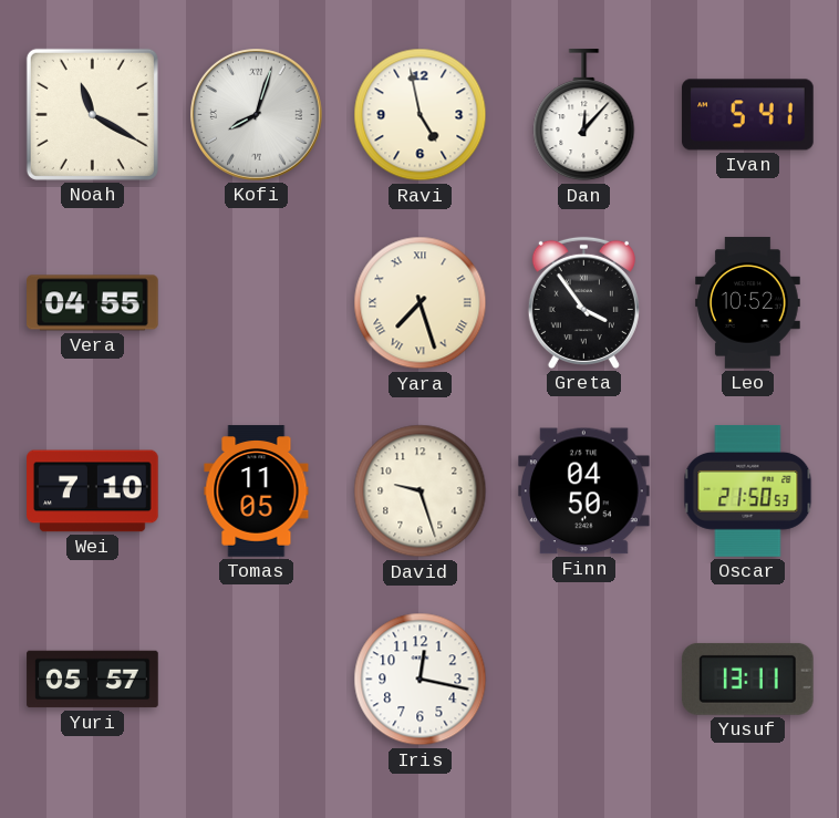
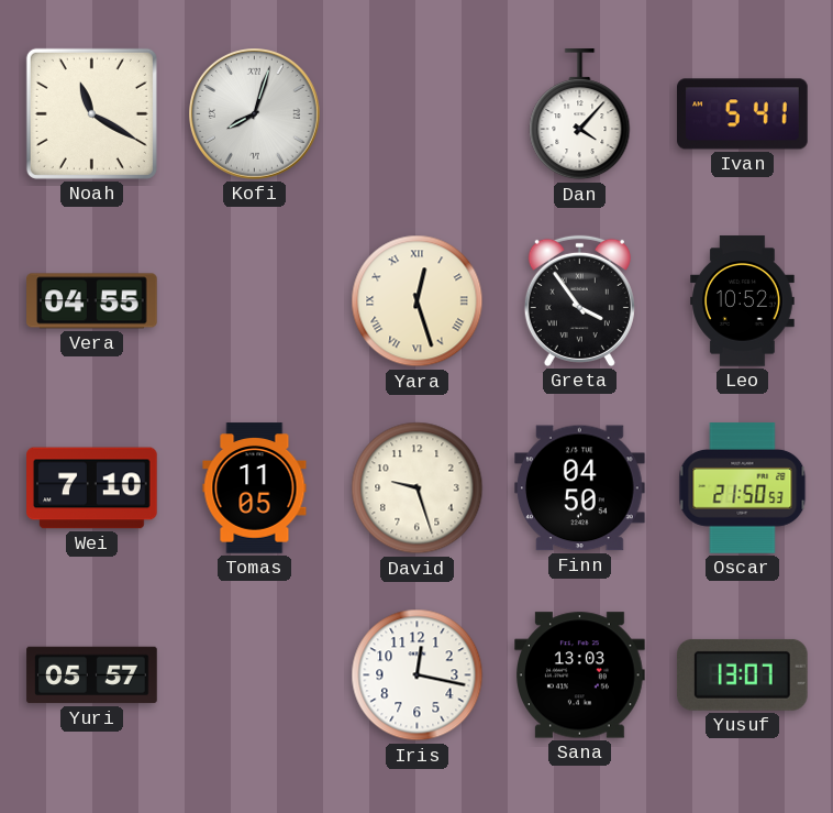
Ravi: 4:58 -> none
Dan: 12:07 -> 4:07
Yara: 7:27 -> 12:27
Sana: none -> 13:03
Yusuf: 13:11 -> 13:07
